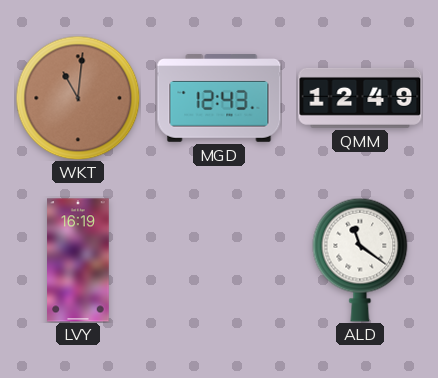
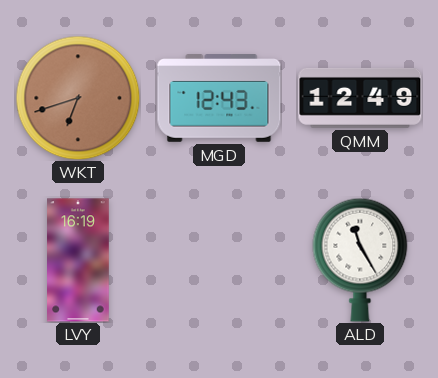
WKT: 11:01 -> 6:42
ALD: 11:21 -> 11:25
